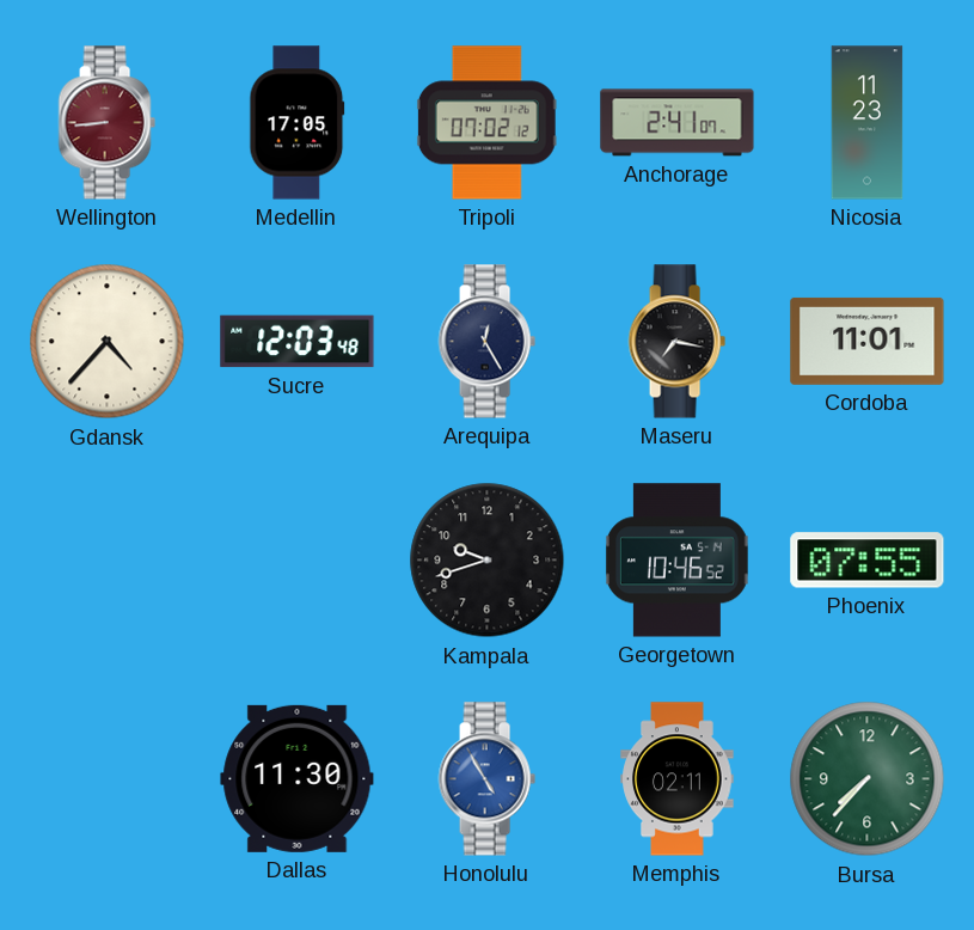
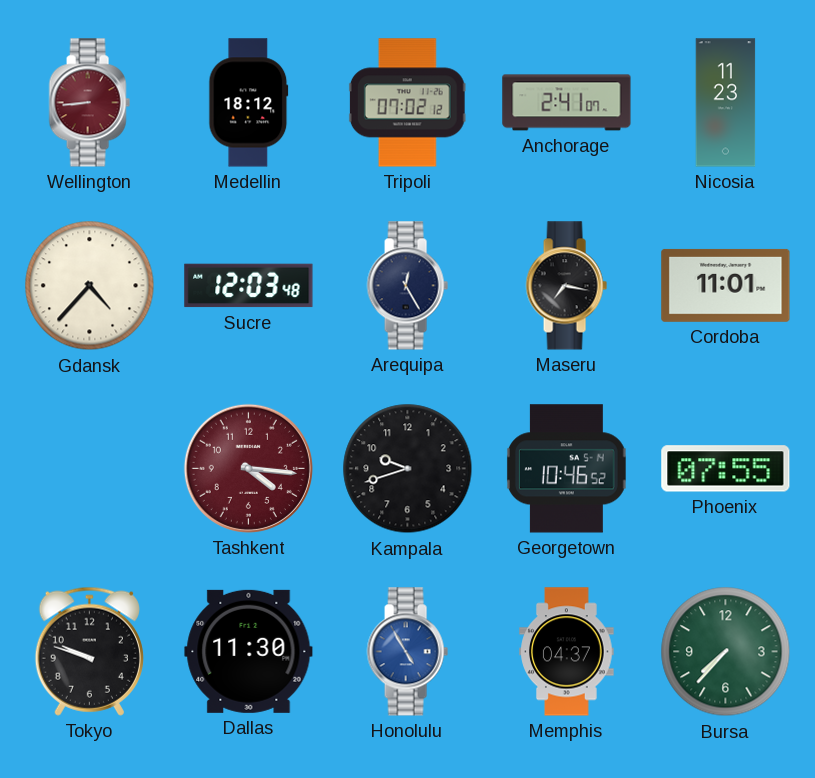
Medellin: 17:05 -> 18:12
Tashkent: none -> 4:16
Tokyo: none -> 9:48
Memphis: 02:11 -> 04:37
